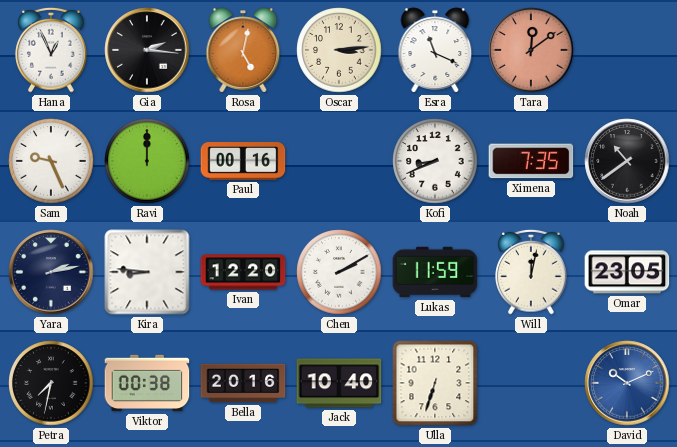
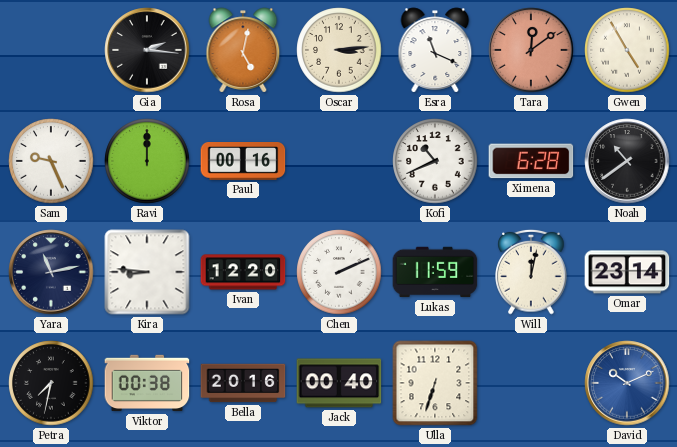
Hana: 12:56 -> none
Gwen: none -> 4:55
Kofi: 8:41 -> 10:41
Ximena: 7:35 -> 6:28
Yara: 2:13 -> 11:13
Chen: 2:10 -> 2:11
Omar: 23:05 -> 23:14
Jack: 10:40 -> 00:40
